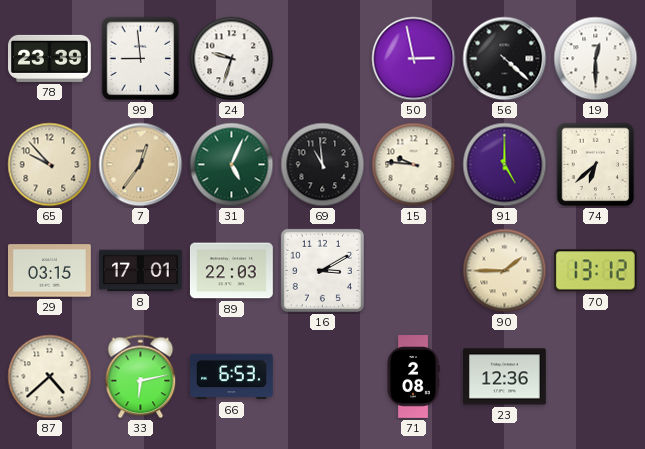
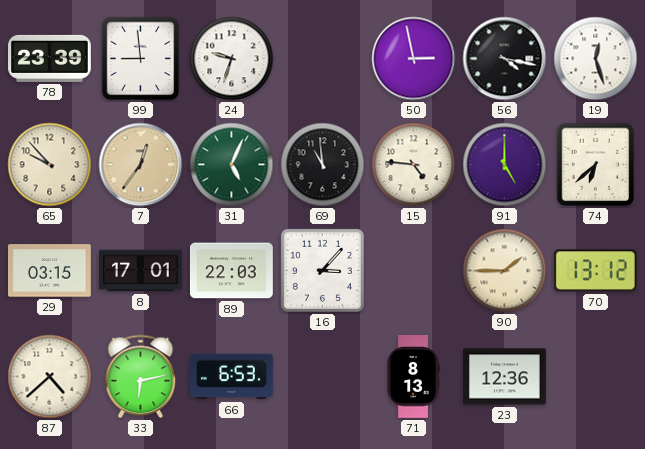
56: 4:22 -> 4:17
19: 12:30 -> 12:27
15: 9:46 -> 4:46
16: 3:10 -> 3:07
71: 2:08 -> 8:13
